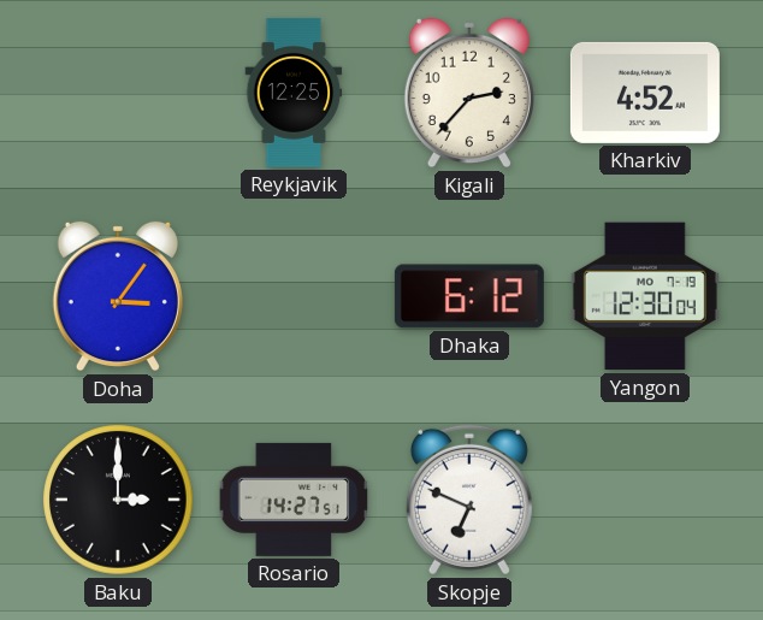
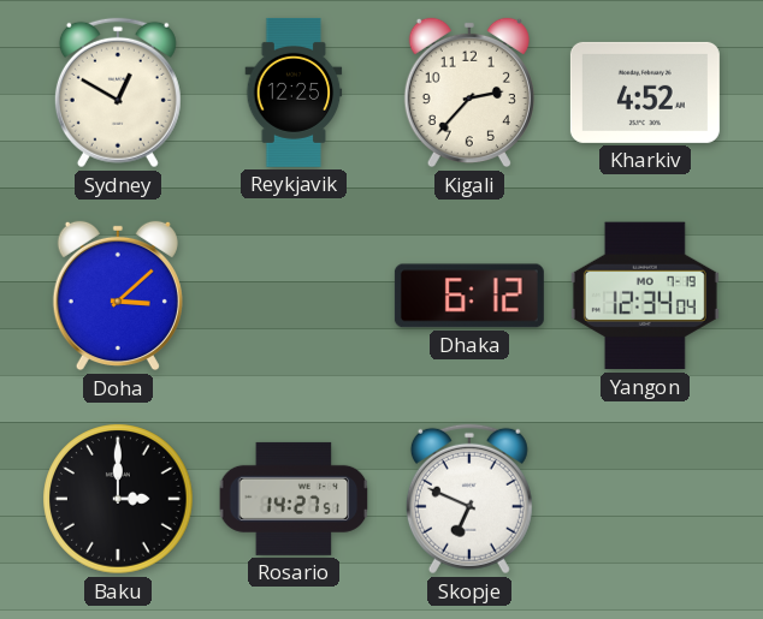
Sydney: none -> 12:50
Doha: 3:06 -> 3:08
Yangon: 12:30 -> 12:34
